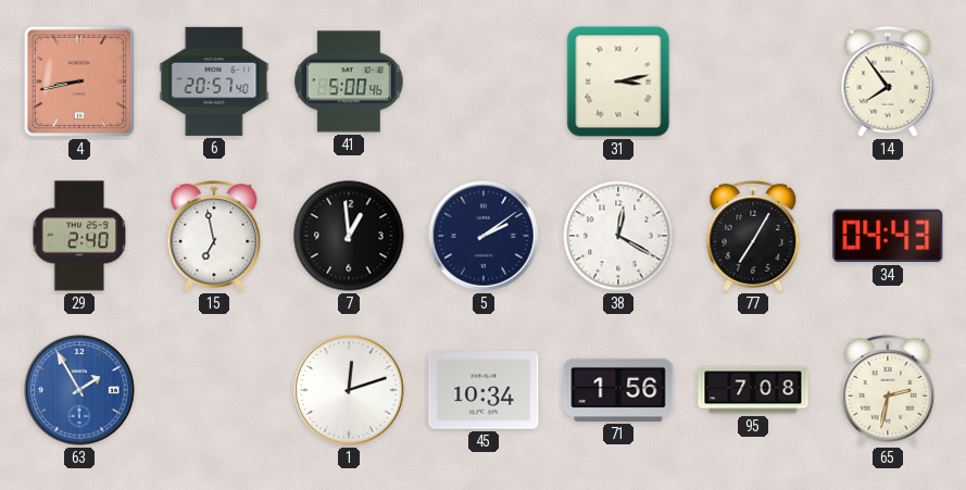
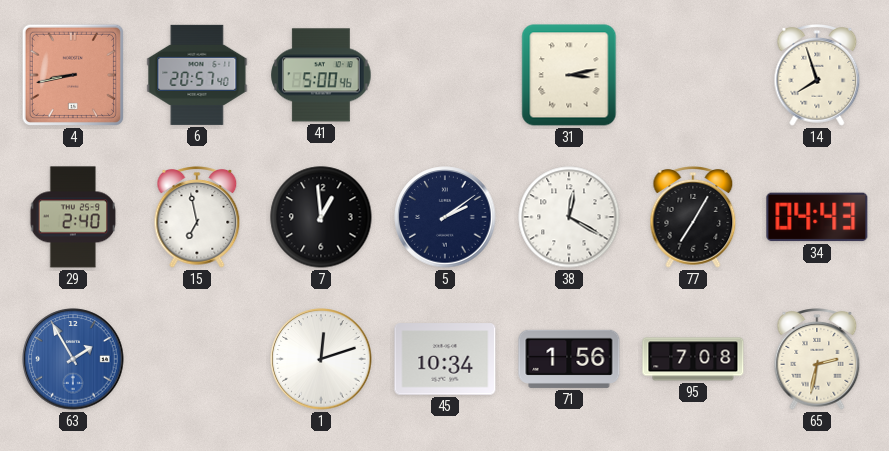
14: 7:54 -> 7:57
